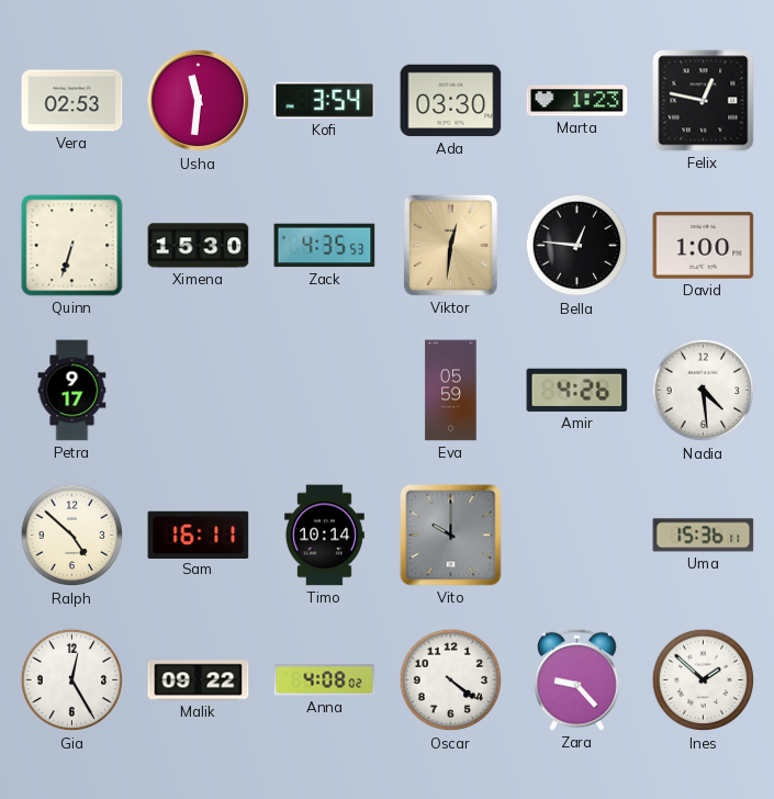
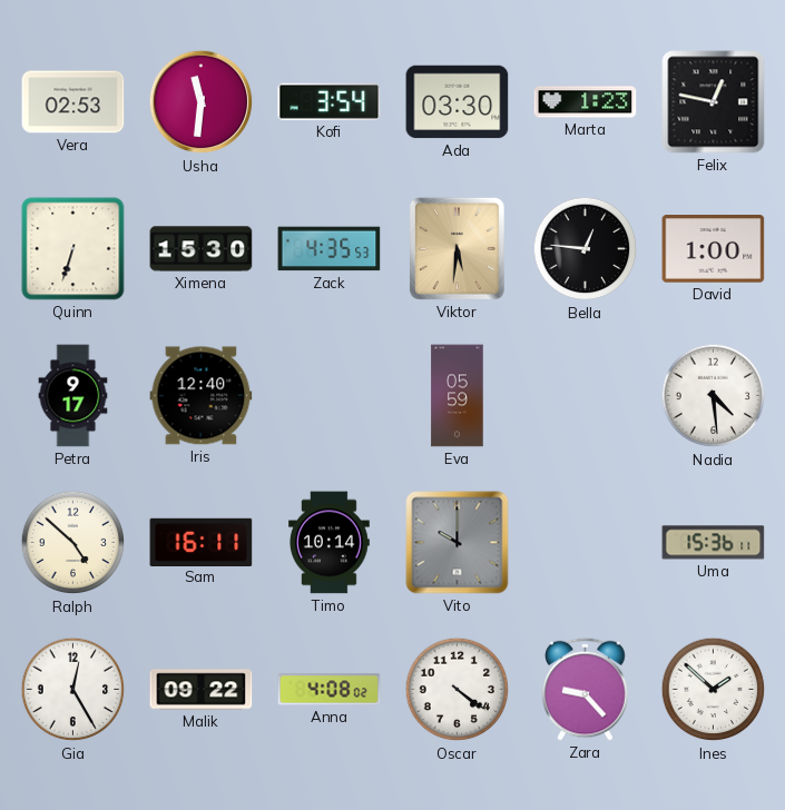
Viktor: 12:31 -> 5:31
Iris: none -> 12:40
Amir: 4:26 -> none
